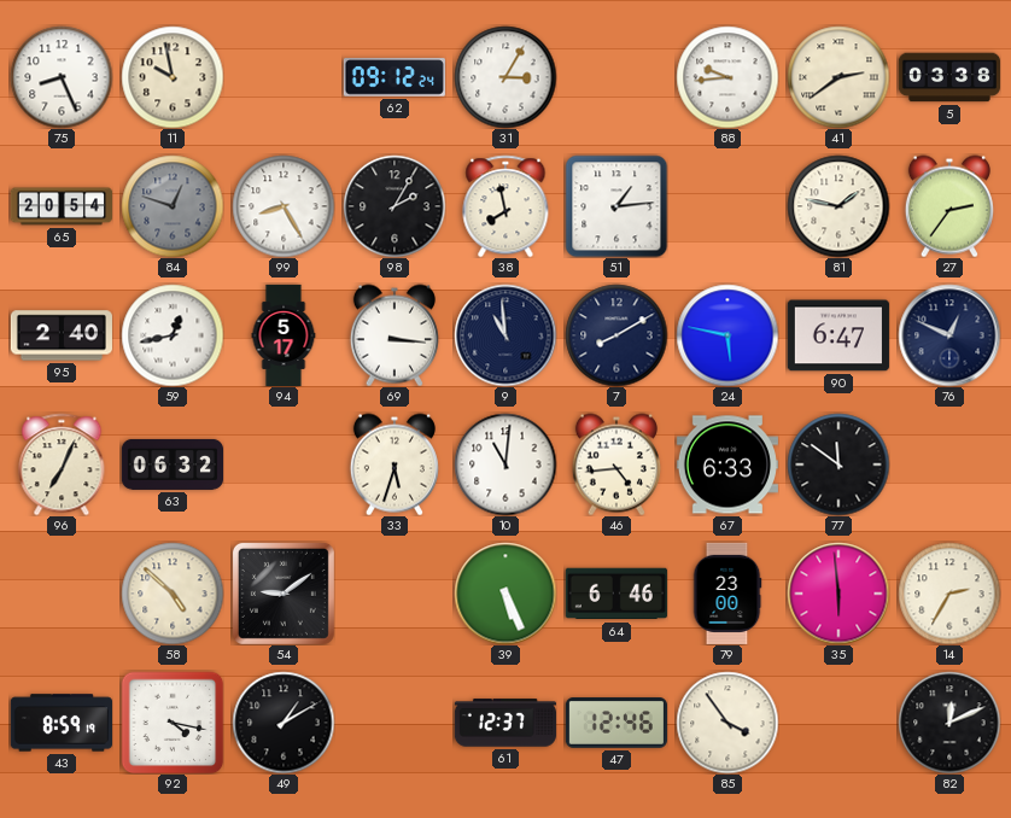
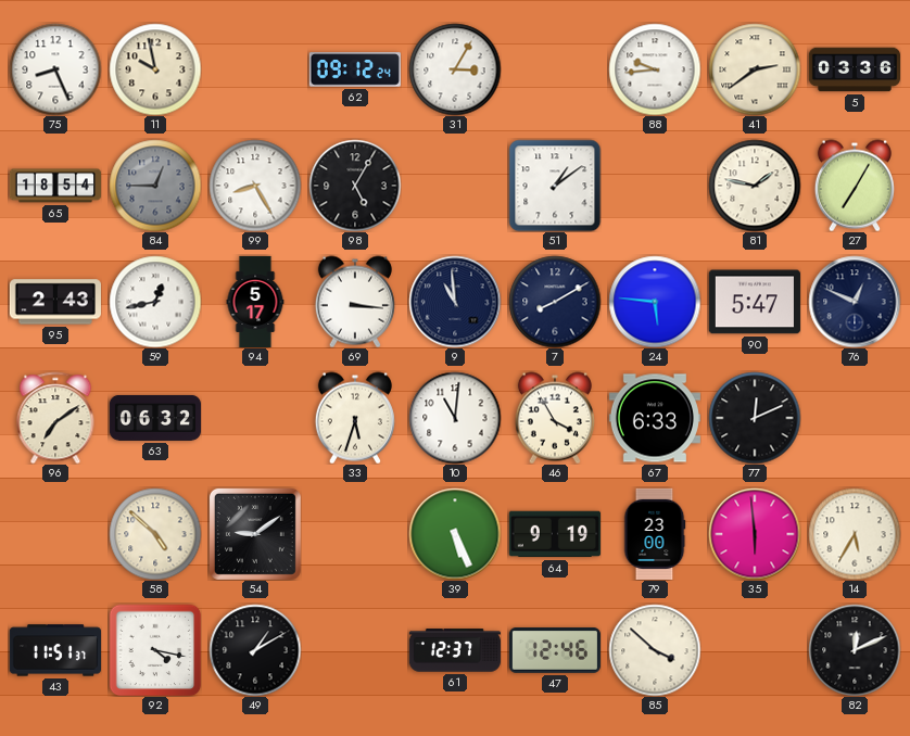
5: 03:38 -> 03:36
65: 20:54 -> 18:54
84: 12:48 -> 12:45
98: 2:05 -> 5:05
38: 7:58 -> none
51: 1:14 -> 1:09
27: 2:36 -> 7:05
95: 2:40 -> 2:43
24: 5:47 -> 5:46
90: 6:47 -> 5:47
96: 7:04 -> 7:09
46: 4:44 -> 3:55
77: 11:51 -> 12:11
64: 6:46 -> 9:19
14: 2:35 -> 5:35
43: 8:59 -> 11:51
85: 3:54 -> 3:52
